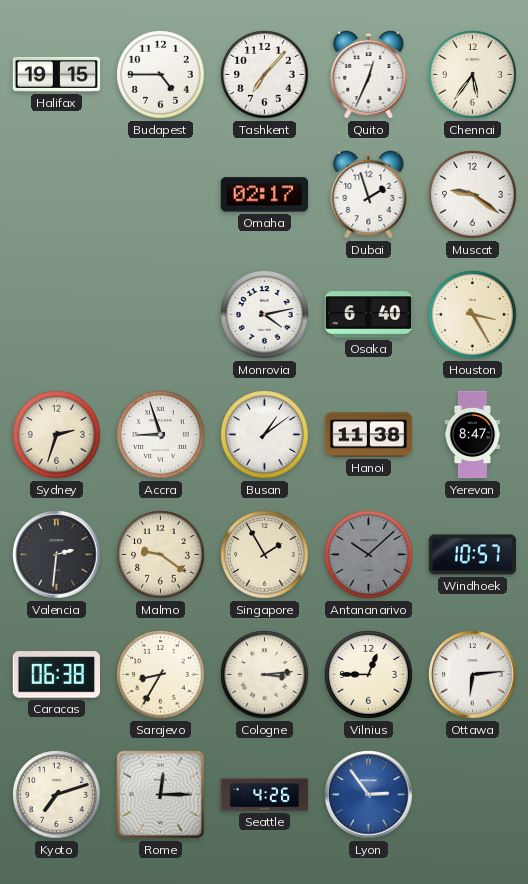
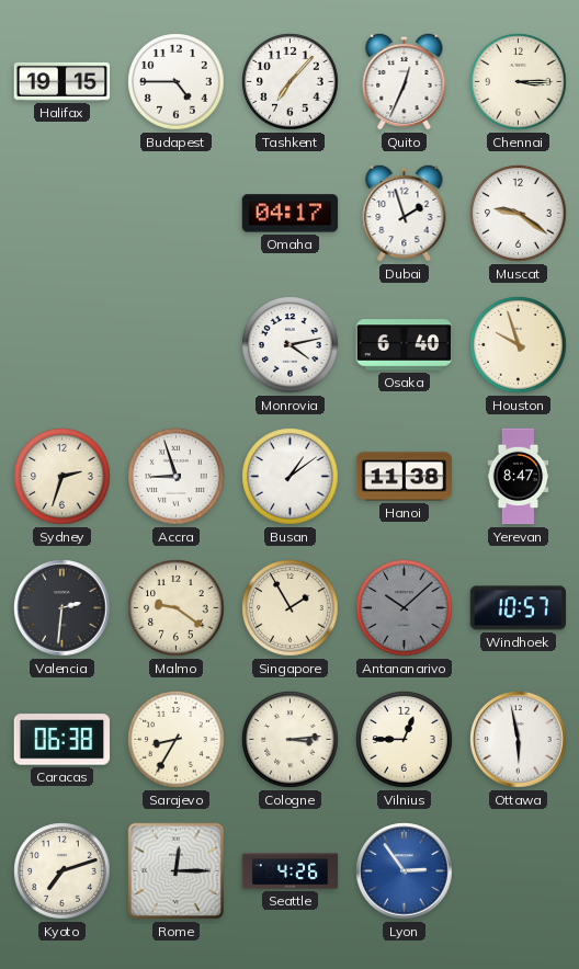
Chennai: 5:36 -> 3:15
Omaha: 02:17 -> 04:17
Houston: 3:25 -> 9:57
Ottawa: 6:14 -> 5:58
